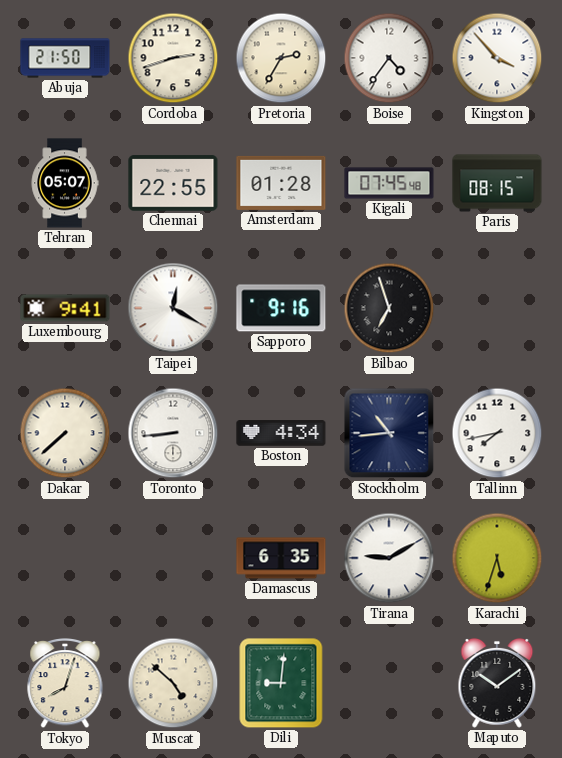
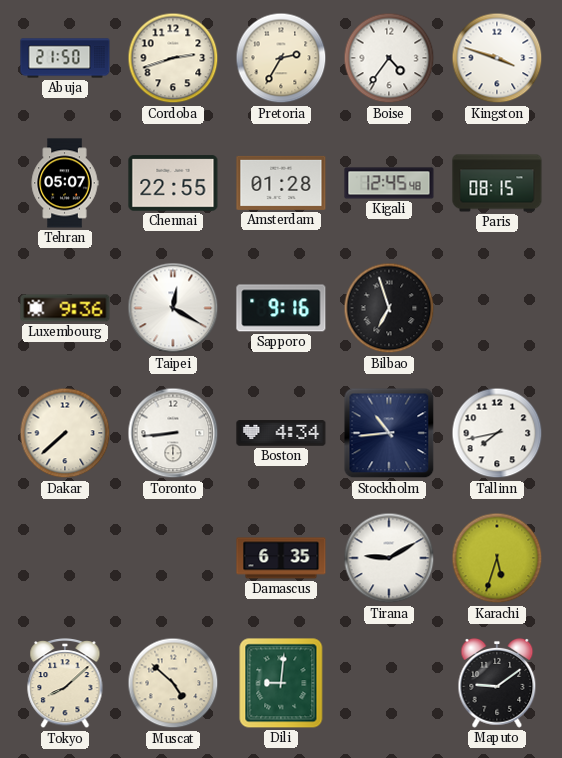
Kingston: 3:53 -> 3:48
Kigali: 07:45 -> 12:45
Luxembourg: 9:41 -> 9:36
Tokyo: 8:03 -> 8:08
Maputo: 10:09 -> 9:09
